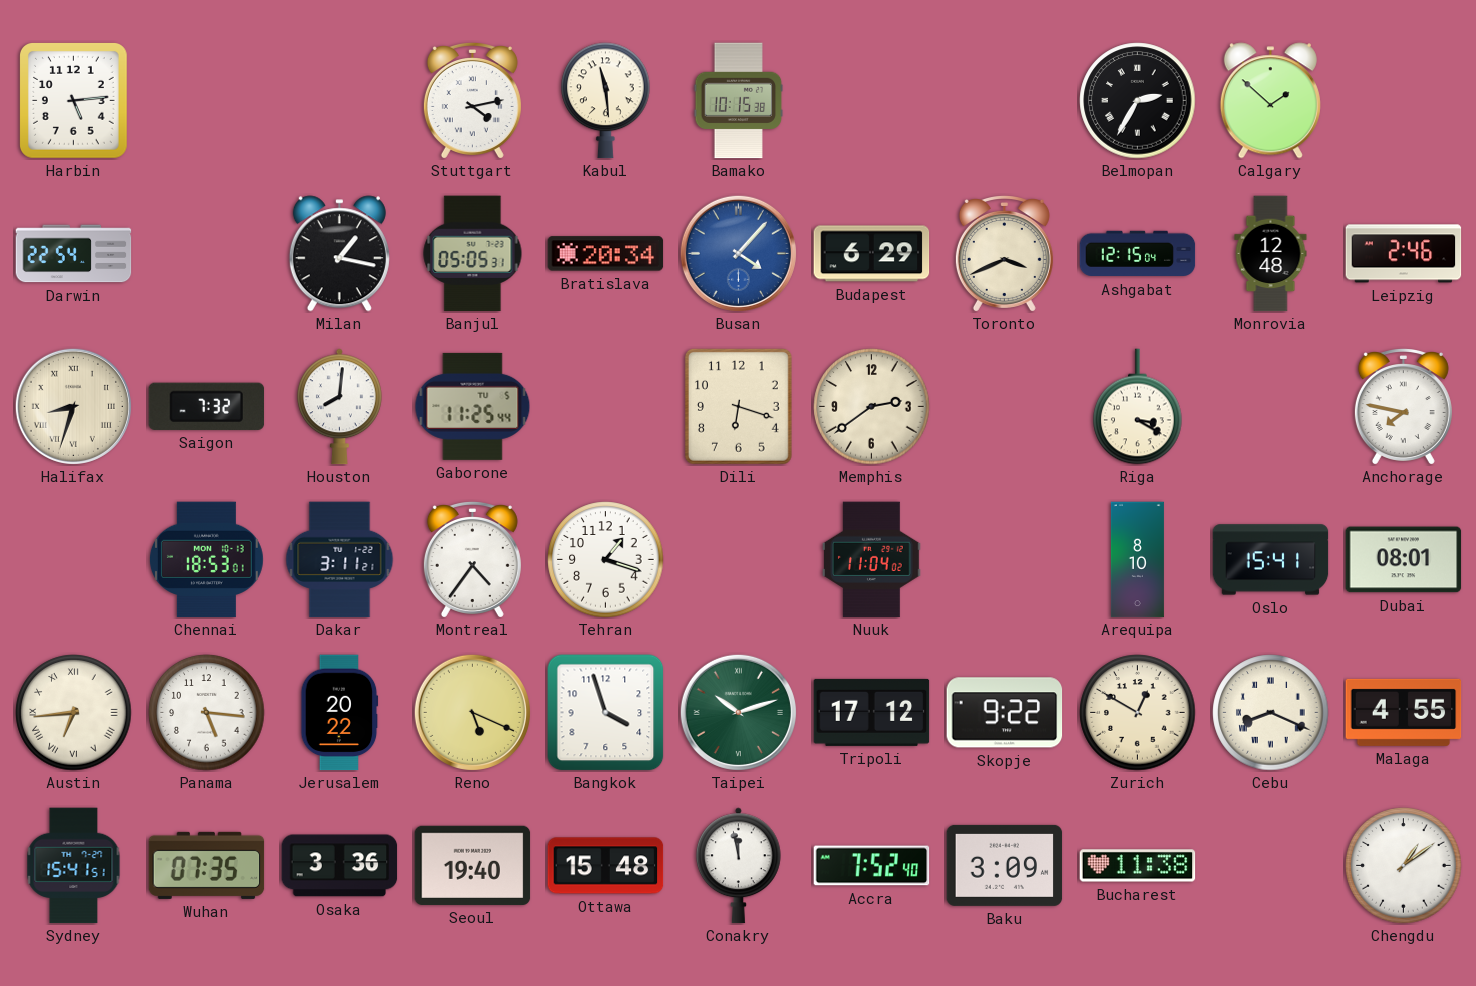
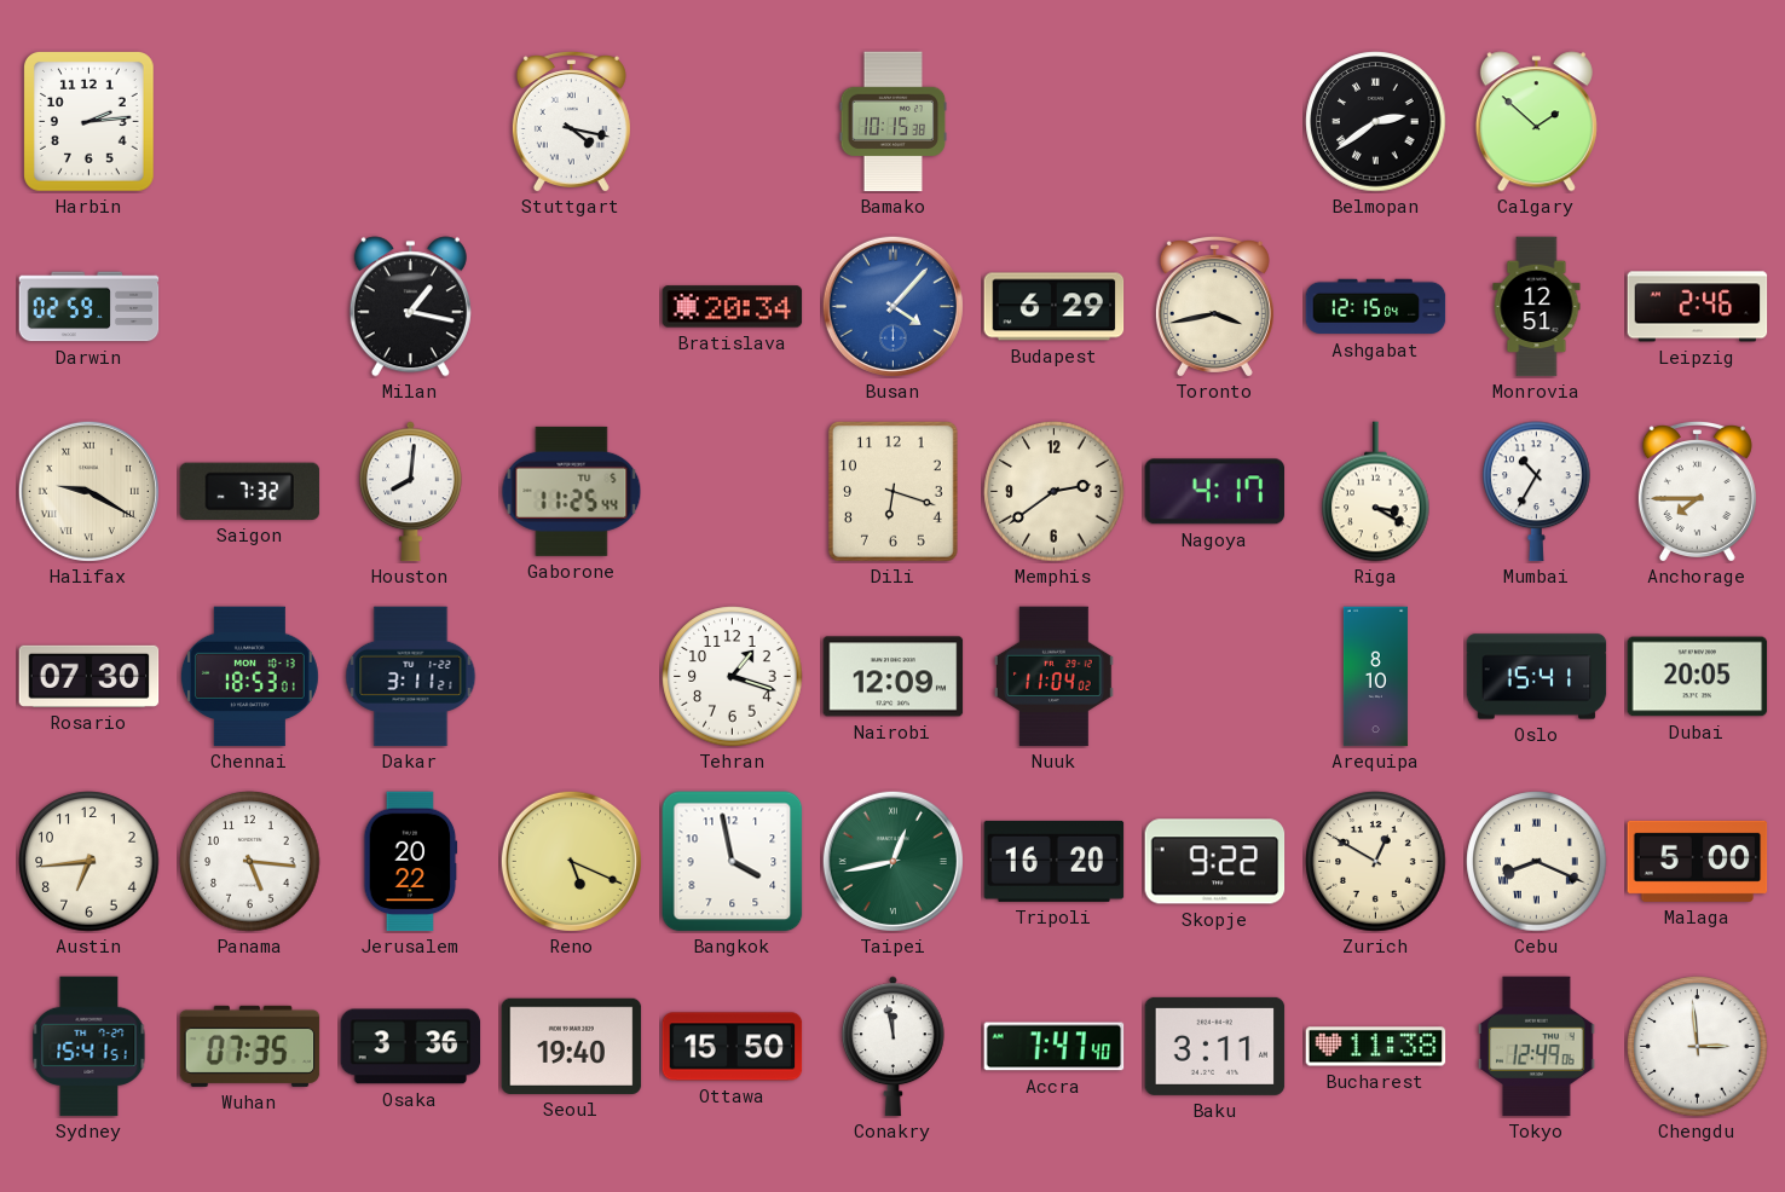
Harbin: 5:14 -> 2:14
Stuttgart: 4:13 -> 4:17
Kabul: 11:29 -> none
Belmopan: 2:35 -> 2:39
Darwin: 22:54 -> 02:59
Banjul: 05:05 -> none
Toronto: 3:41 -> 3:43
Monrovia: 12:48 -> 12:51
Halifax: 8:33 -> 9:20
Nagoya: none -> 4:17
Mumbai: none -> 10:35
Anchorage: 7:47 -> 7:45
Rosario: none -> 07:30
Montreal: 4:36 -> none
Nairobi: none -> 12:09
Dubai: 08:01 -> 20:05
Austin numerals: Roman -> Arabic
Bangkok: 3:57 -> 3:58
Taipei: 10:12 -> 12:43
Tripoli: 17:12 -> 16:20
Malaga: 4:55 -> 5:00
Ottawa: 15:48 -> 15:50
Accra: 7:52 -> 7:47
Baku: 3:09 -> 3:11
Tokyo: none -> 12:49
Chengdu: 1:09 -> 2:59
